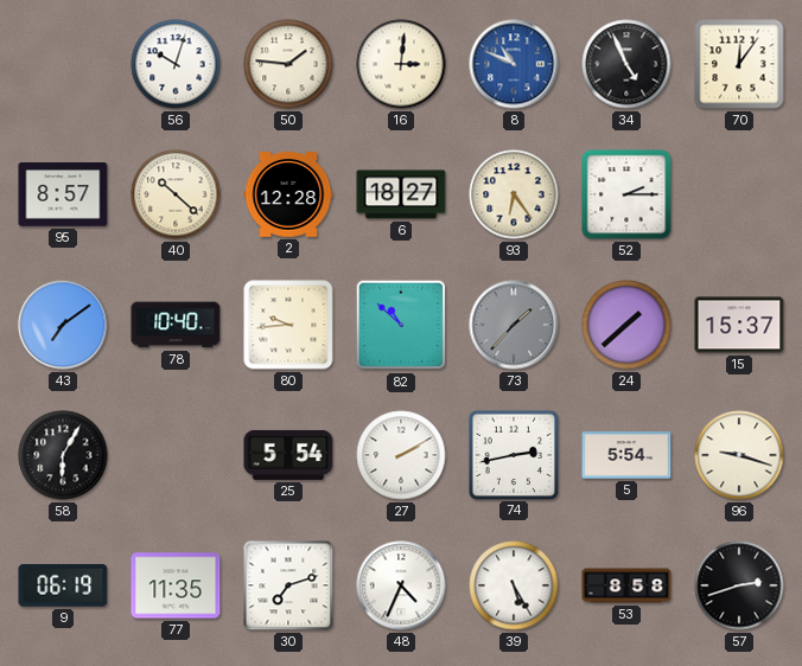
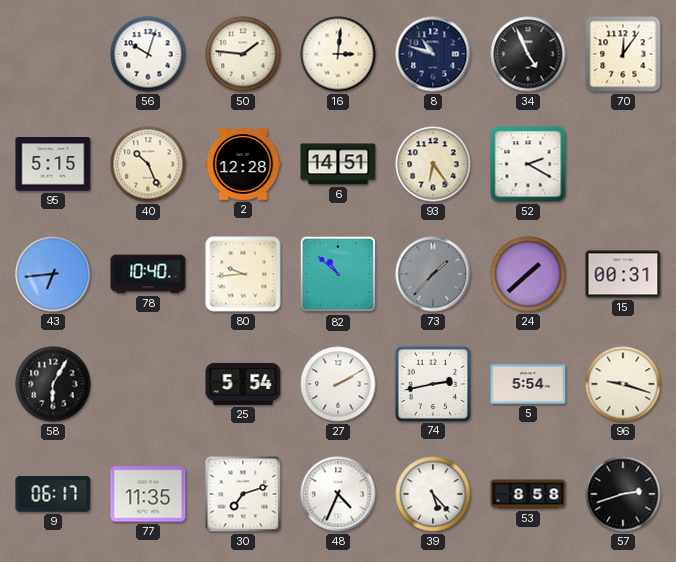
8: 10:49 -> 10:48
8 dial: blue -> navy
95: 8:57 -> 5:15
40: 10:22 -> 10:26
6: 18:27 -> 14:51
52: 2:15 -> 2:20
43: 7:09 -> 6:44
15: 15:37 -> 00:31
9: 06:19 -> 06:17
39: 5:25 -> 5:23
